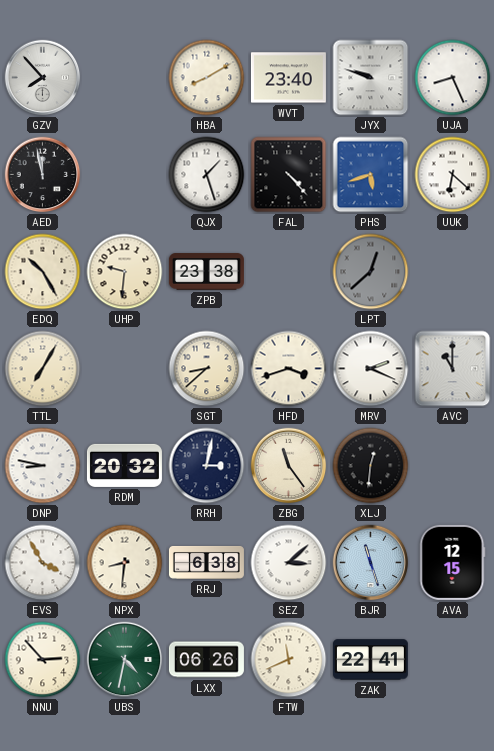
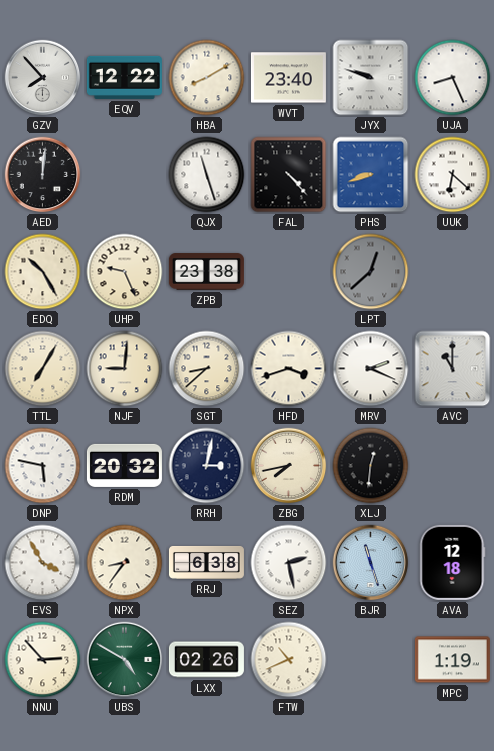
EQV: none -> 12:22
AED: 11:58 -> 12:01
QJX: 1:27 -> 11:27
PHS: 5:42 -> 8:42
UHP: 9:31 -> 9:26
NJF: none -> 9:01
DNP: 8:47 -> 5:47
ZBG: 11:24 -> 7:43
NPX: 8:31 -> 8:36
SEZ: 3:08 -> 2:28
AVA: 12:15 -> 12:18
UBS: 4:32 -> 4:50
LXX: 06:26 -> 02:26
FTW: 11:41 -> 10:41
ZAK: 22:41 -> none
MPC: none -> 1:19
